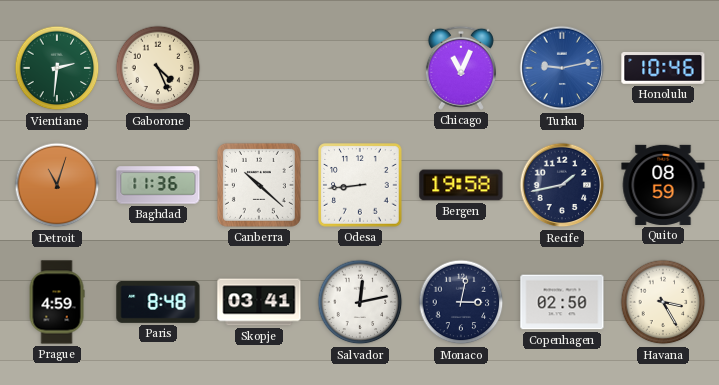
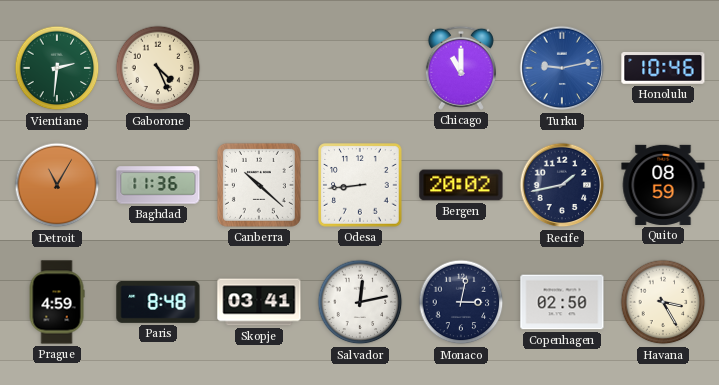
Chicago: 11:04 -> 11:00
Detroit: 11:03 -> 11:05
Bergen: 19:58 -> 20:02
